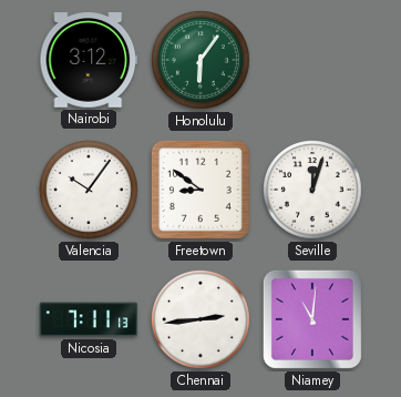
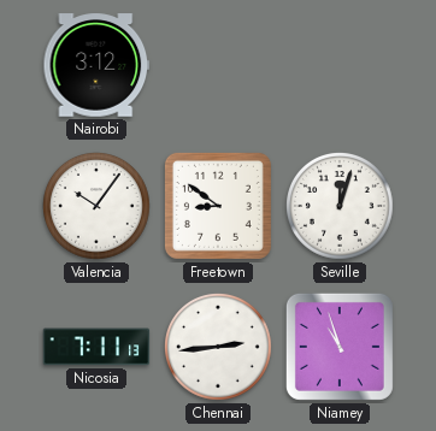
Honolulu: 6:06 -> none
Niamey: 11:01 -> 10:57
